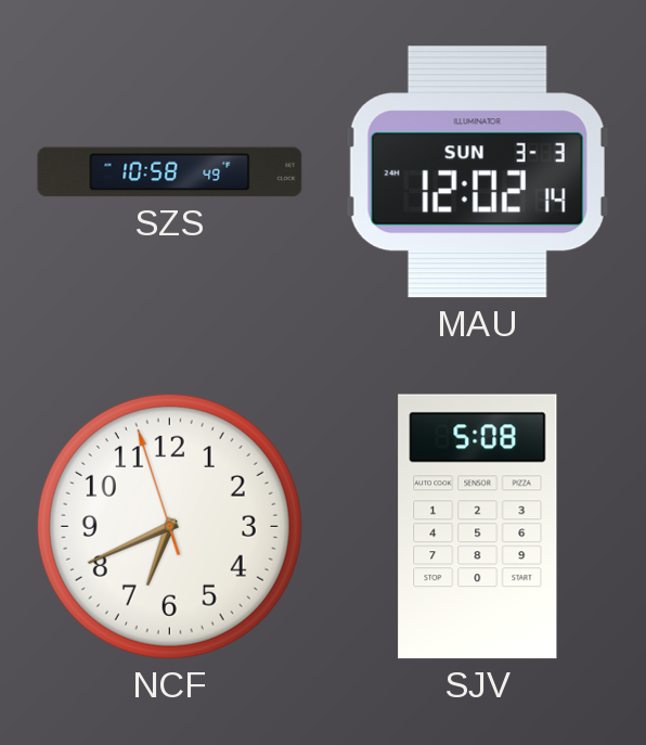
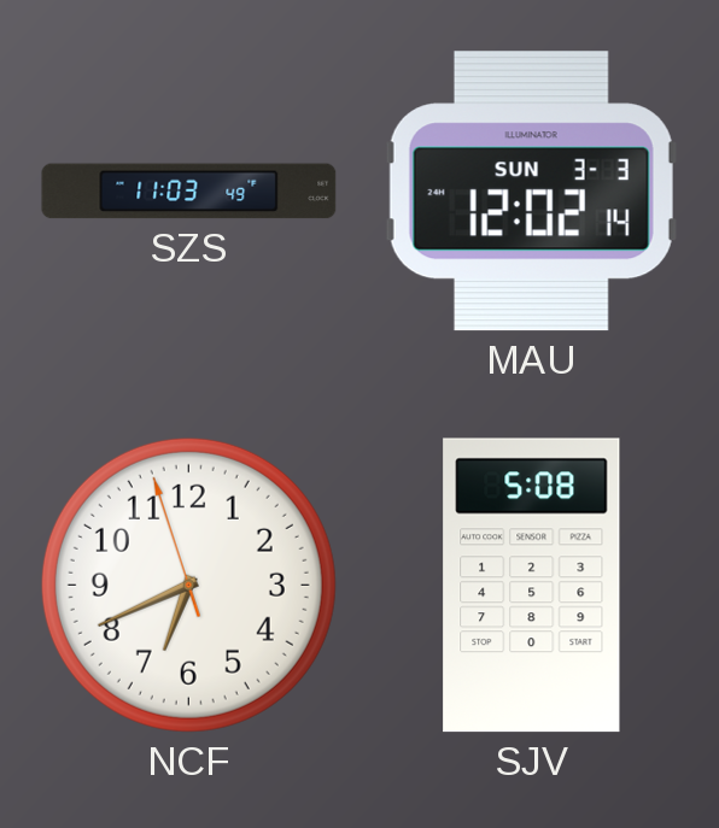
SZS: 10:58 -> 11:03
